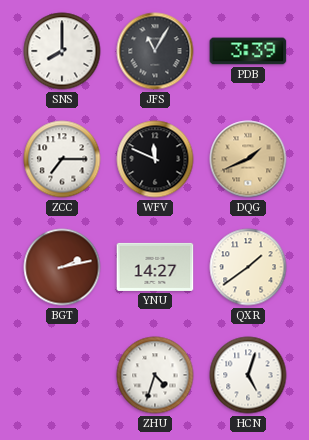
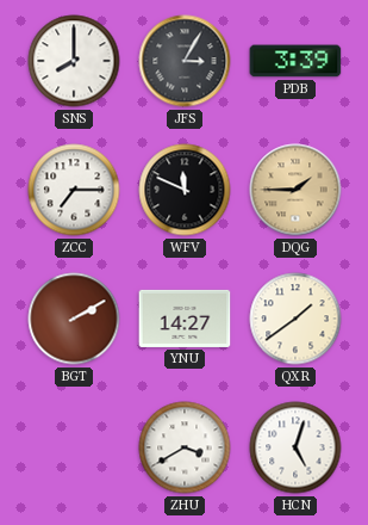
JFS: 11:05 -> 3:05
DQG: 1:41 -> 1:45
BGT: 2:13 -> 2:10
ZHU: 4:33 -> 3:40
